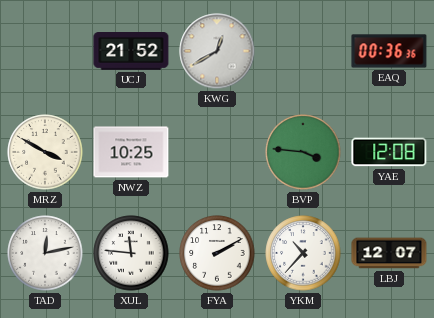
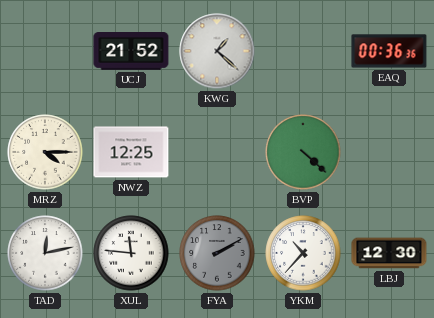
KWG: 12:40 -> 1:22
MRZ: 3:50 -> 4:15
NWZ: 10:25 -> 12:25
BVP: 3:46 -> 4:22
YAE: 12:08 -> none
FYA dial: white -> grey
LBJ: 12:07 -> 12:30
